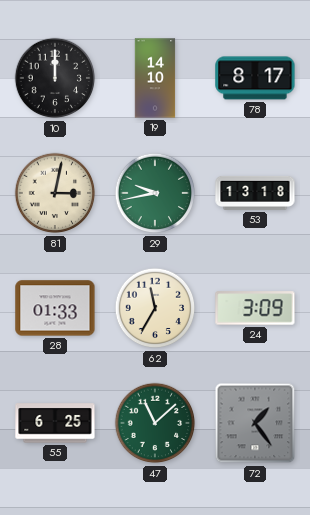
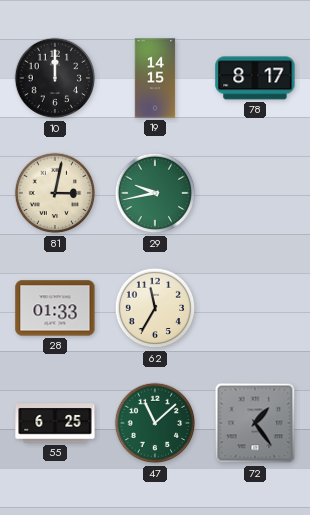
19: 14:10 -> 14:15
53: 13:18 -> none
24: 3:09 -> none
